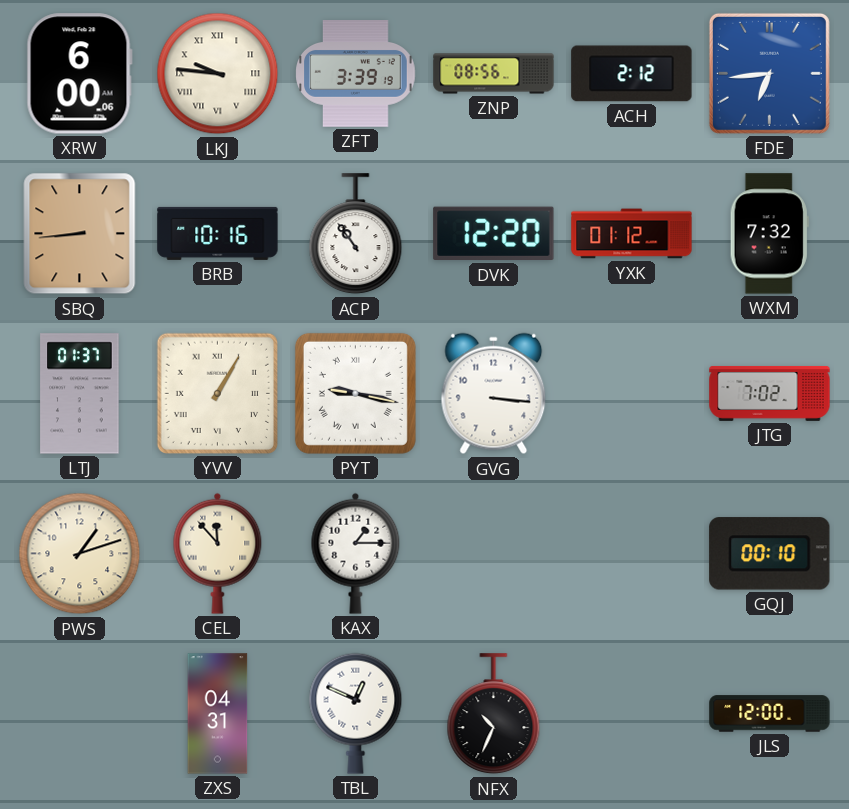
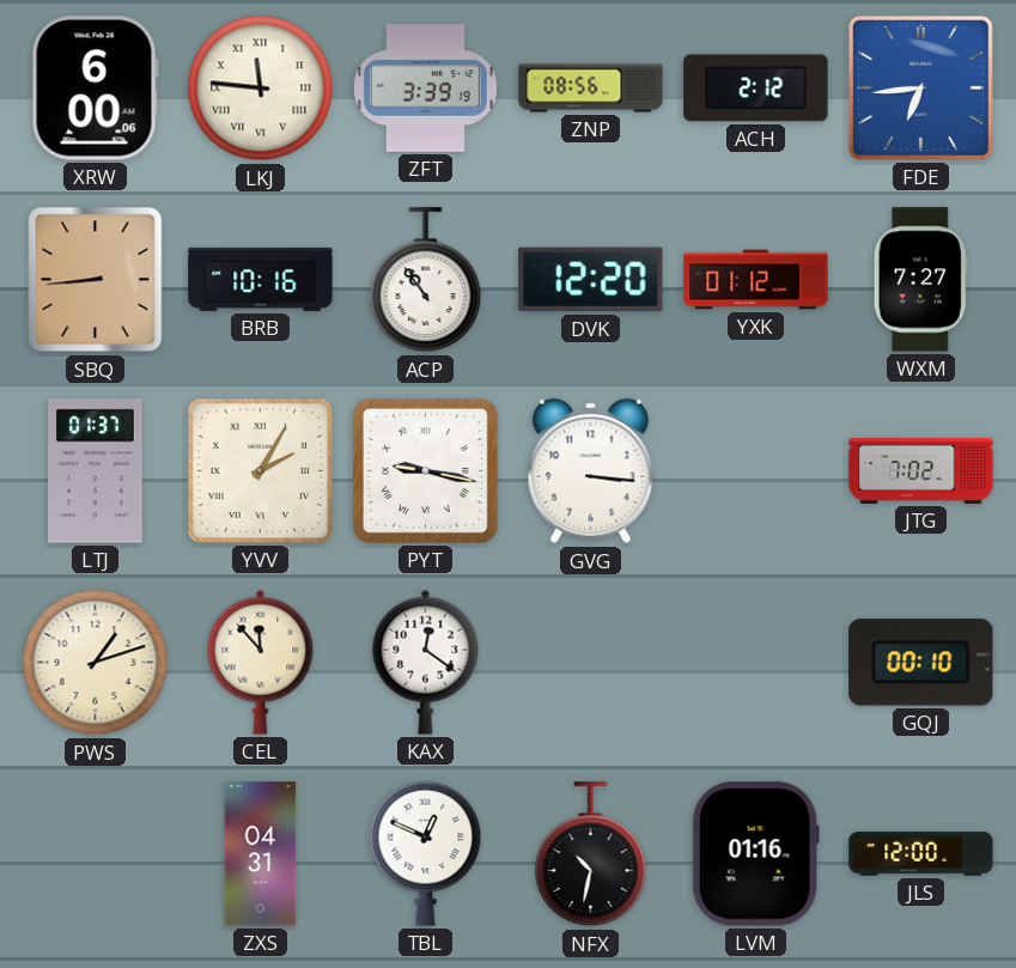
LKJ: 9:46 -> 11:46
WXM: 7:32 -> 7:27
YVV: 1:05 -> 2:05
KAX: 1:15 -> 12:21
NFX: 10:34 -> 10:32
LVM: none -> 01:16
